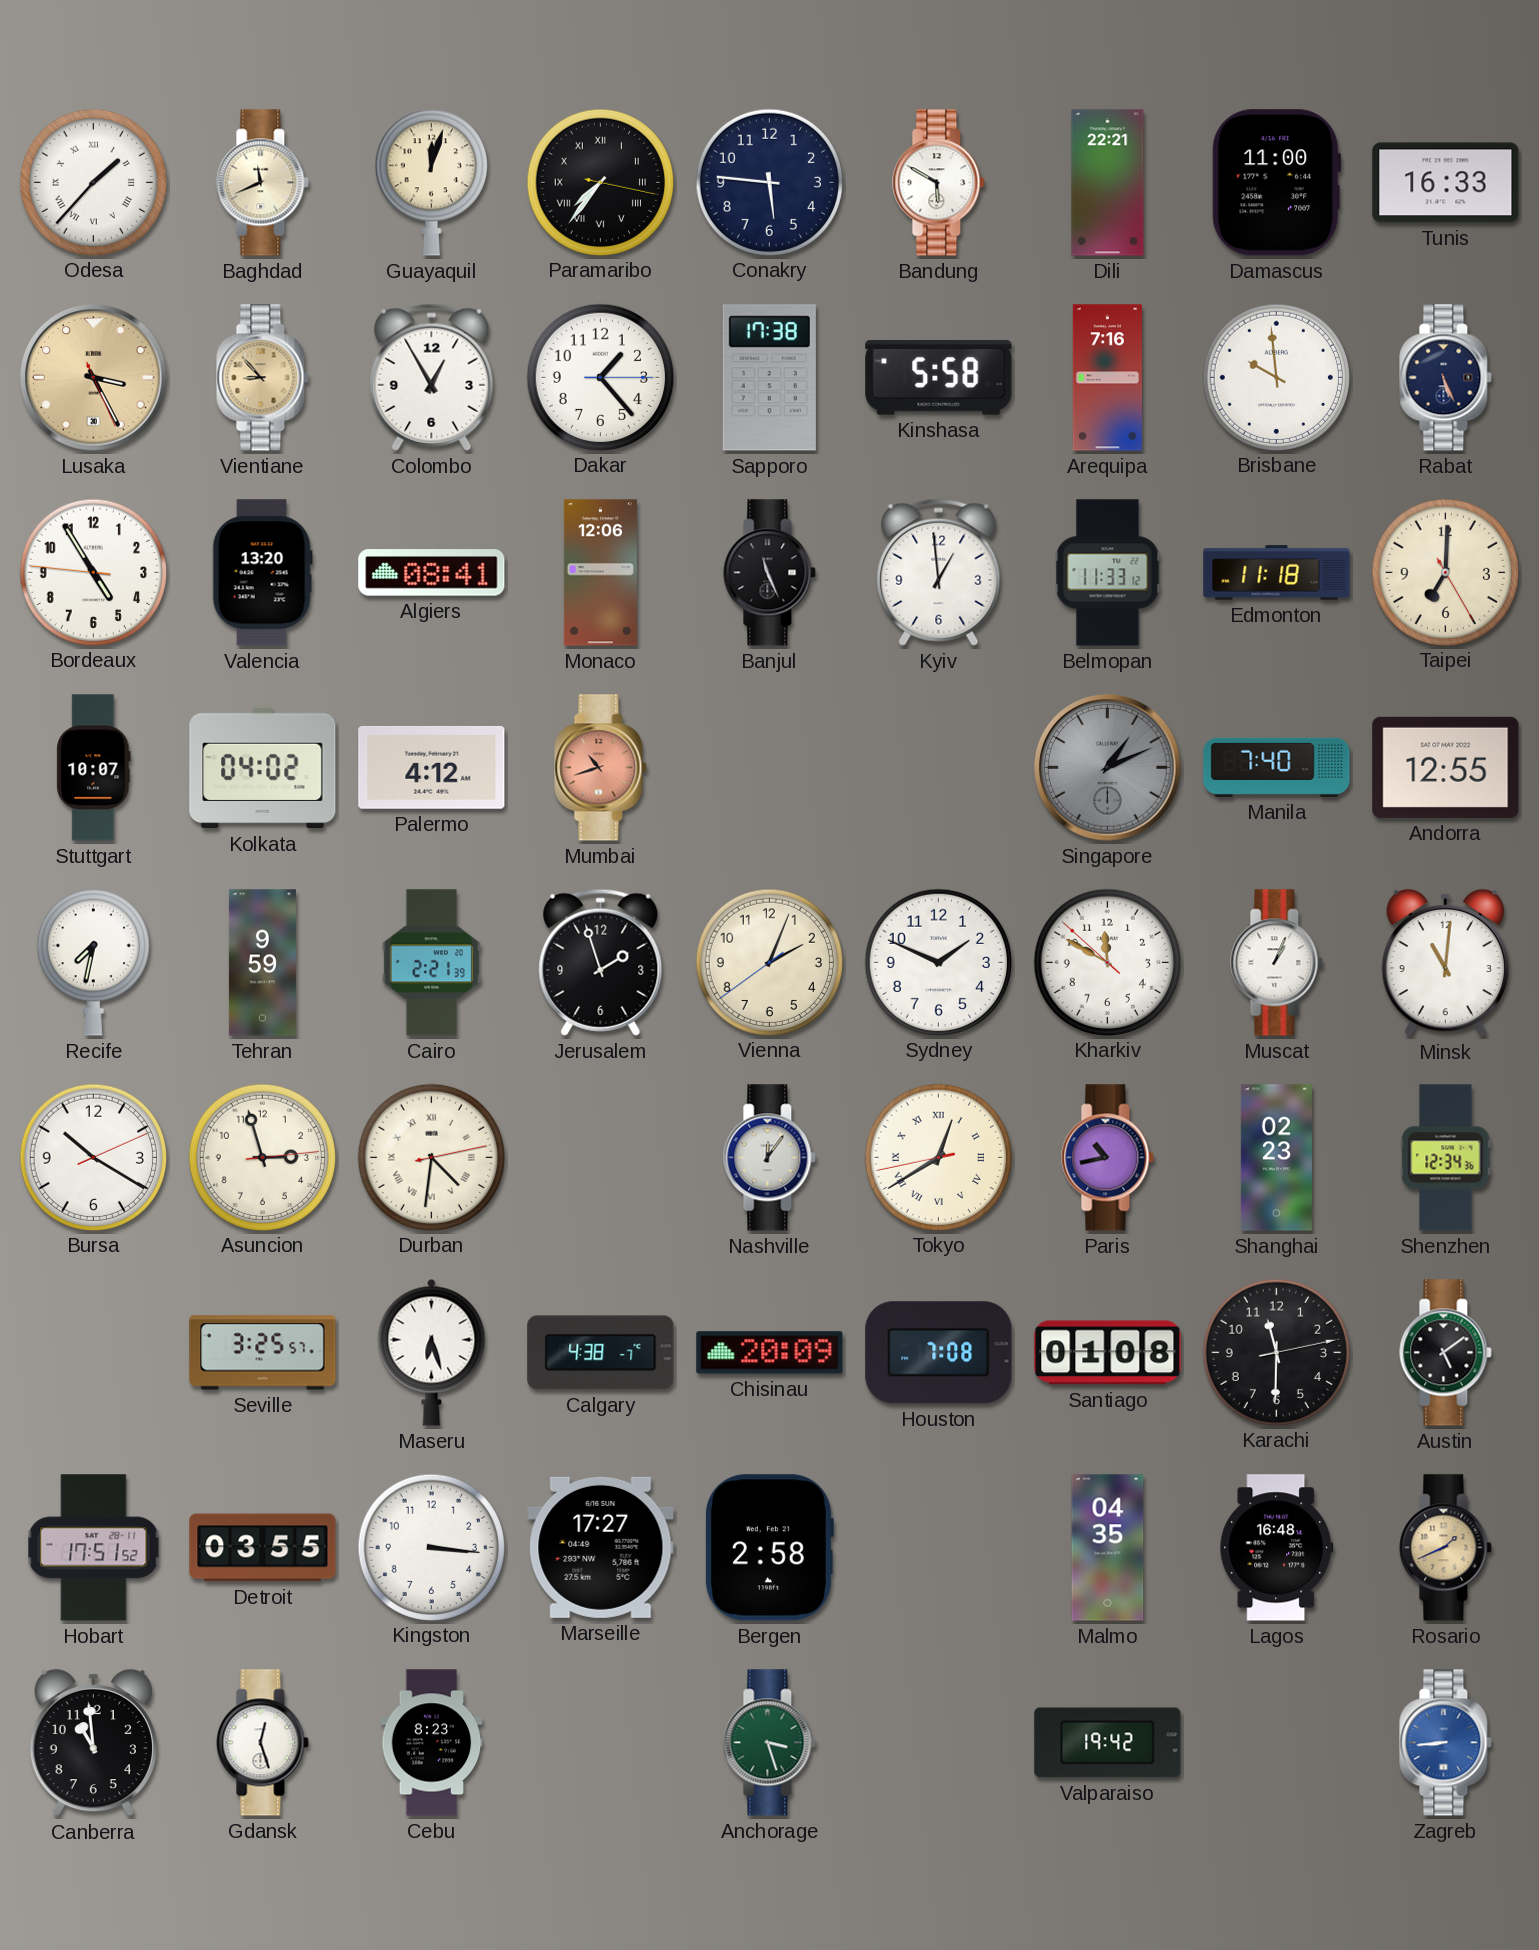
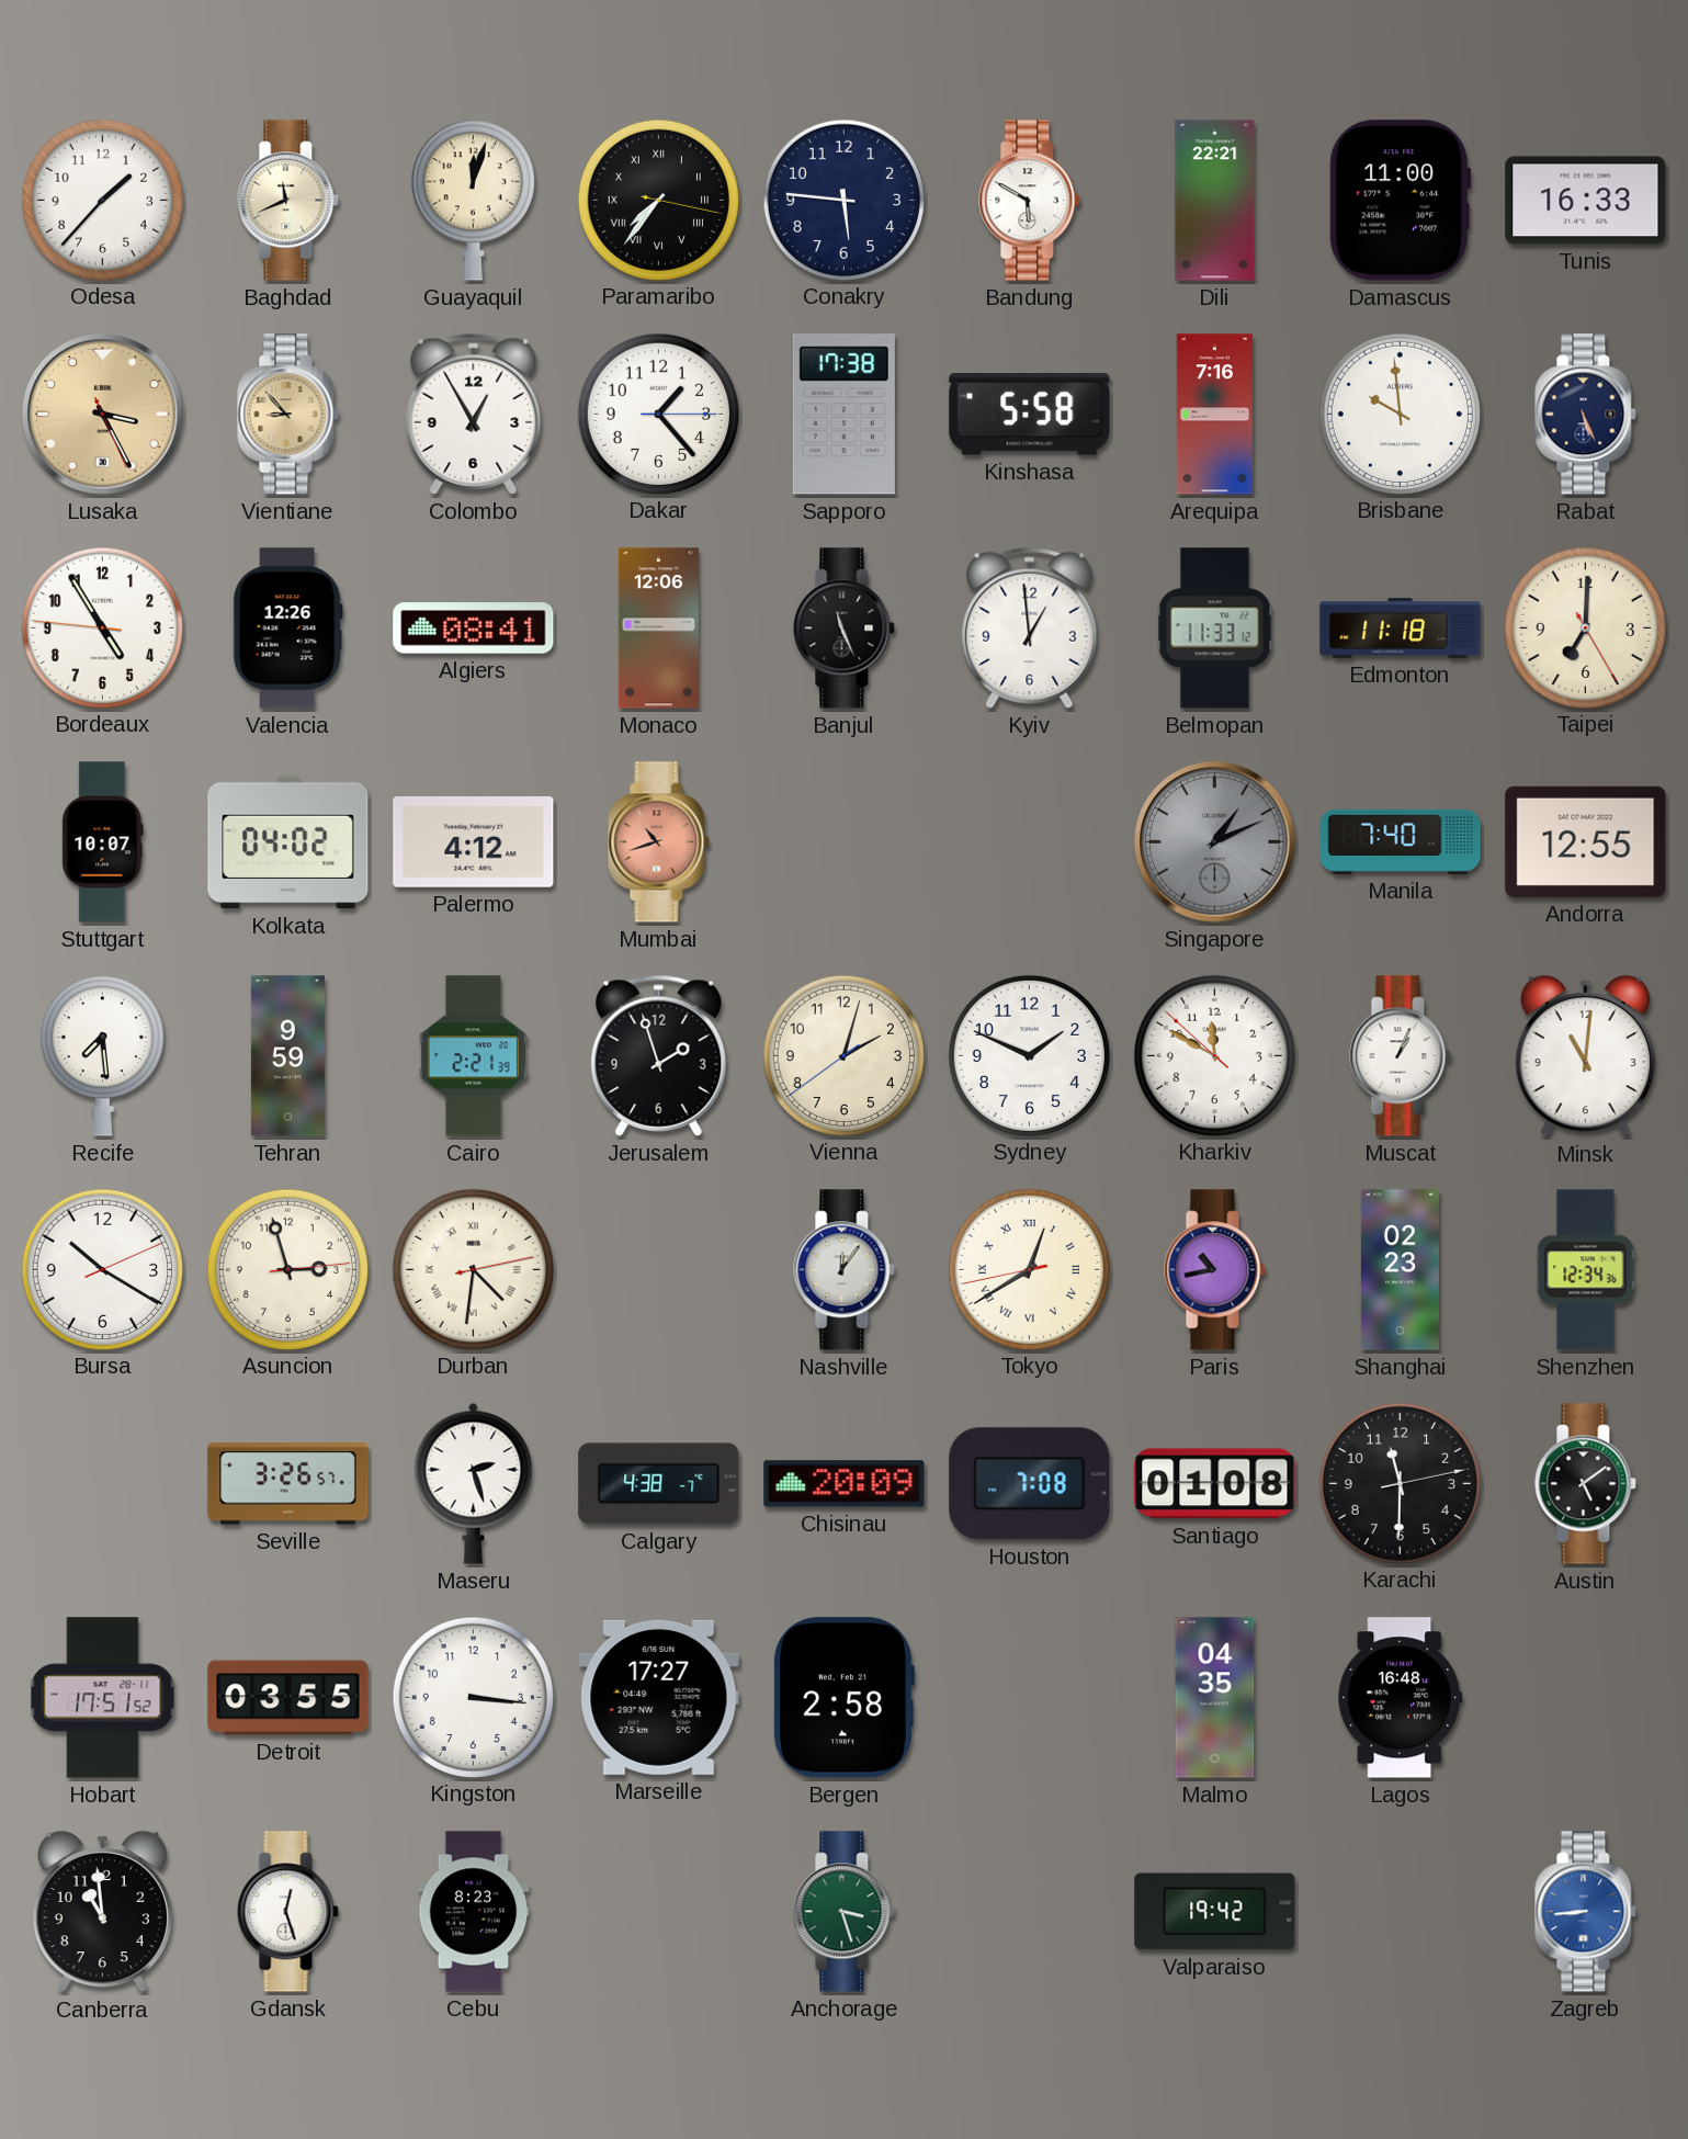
Odesa numerals: Roman -> Arabic
Valencia: 13:20 -> 12:26
Recife: 7:32 -> 7:29
Vienna: 2:03 -> 2:02
Seville: 3:25 -> 3:26
Maseru: 6:27 -> 2:27
Rosario: 1:41 -> none
